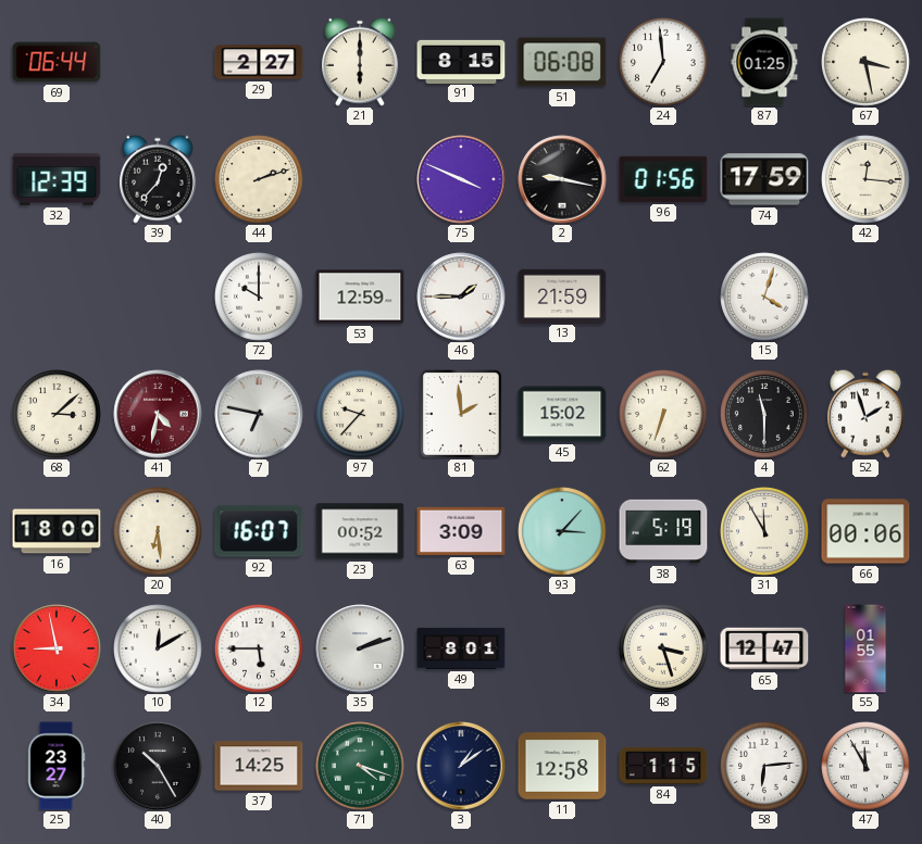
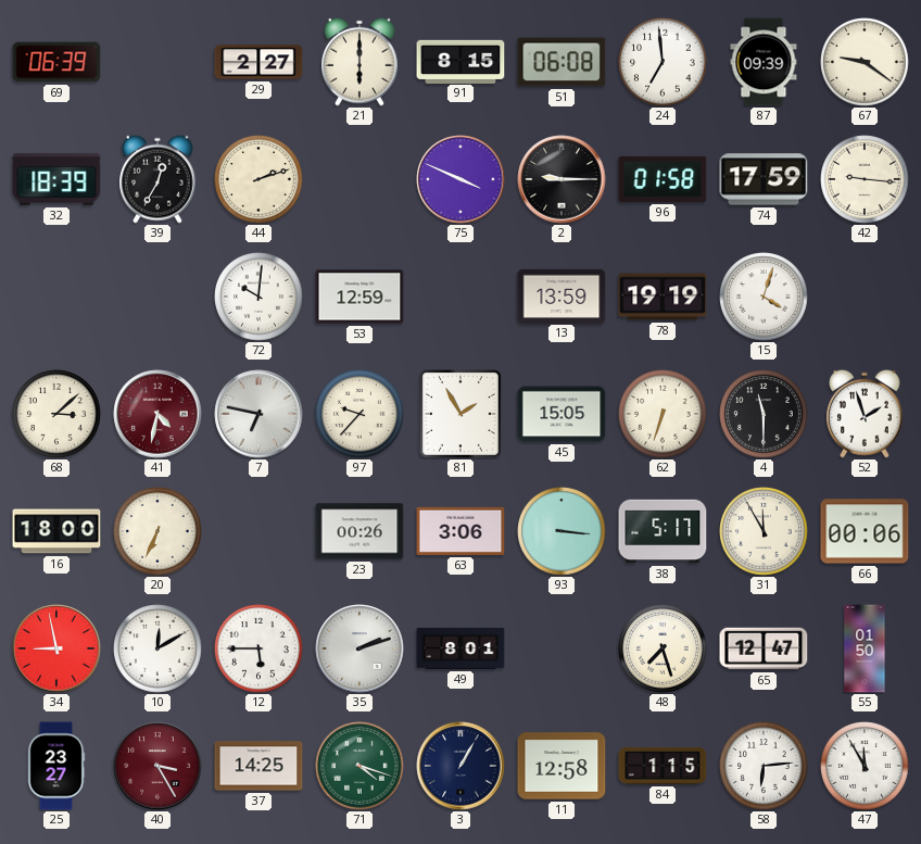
69: 06:44 -> 06:39
87: 01:25 -> 09:39
67: 3:28 -> 9:21
32: 12:39 -> 18:39
39: 12:37 -> 12:35
2: 9:17 -> 9:15
96: 01:56 -> 01:58
42: 12:16 -> 9:16
72: 10:00 -> 10:01
46: 1:45 -> none
13: 21:59 -> 13:59
78: none -> 19:19
81: 1:59 -> 1:55
45: 15:02 -> 15:05
20: 6:29 -> 6:34
92: 16:07 -> none
23: 00:52 -> 00:26
63: 3:09 -> 3:06
93: 3:07 -> 3:16
38: 5:19 -> 5:17
48: 3:27 -> 7:27
55: 01:55 -> 01:50
40: 10:25 -> 3:25
40 dial: black -> burgundy
3: 1:09 -> 1:05
